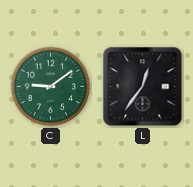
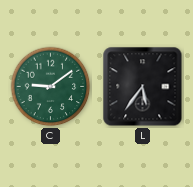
L: 12:36 -> 5:36
